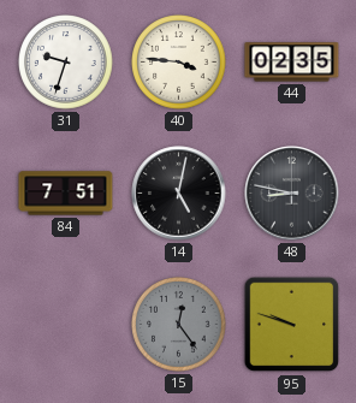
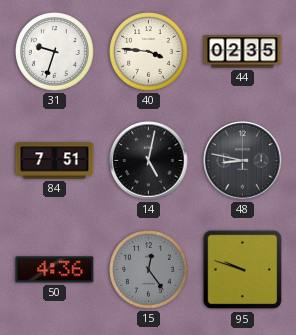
50: none -> 4:36
